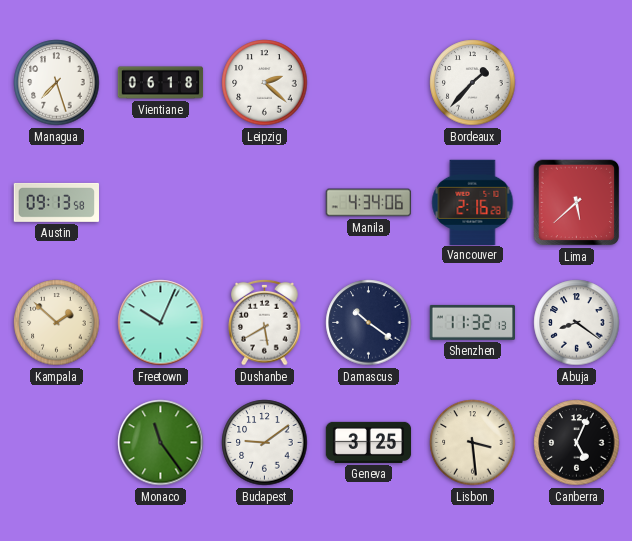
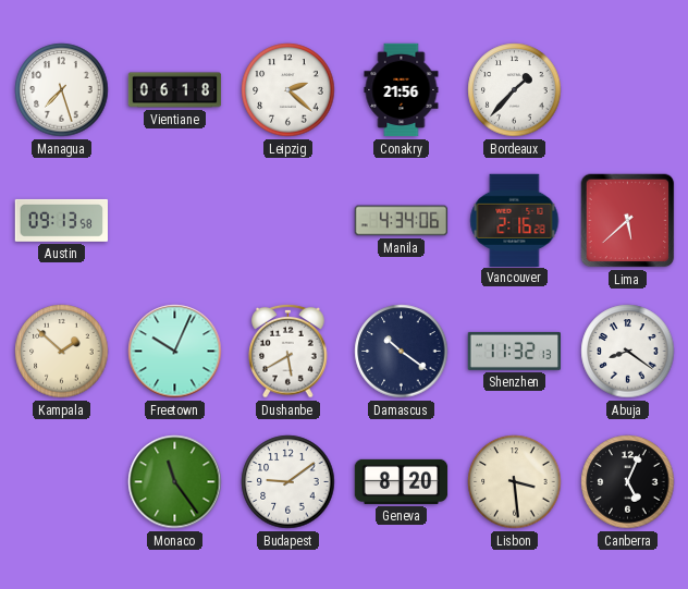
Conakry: none -> 21:56
Geneva: 3:25 -> 8:20
